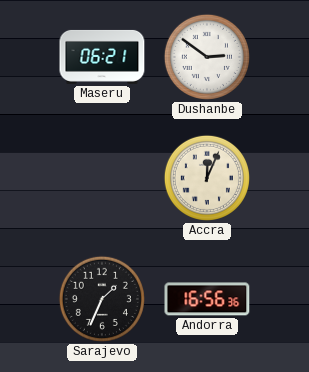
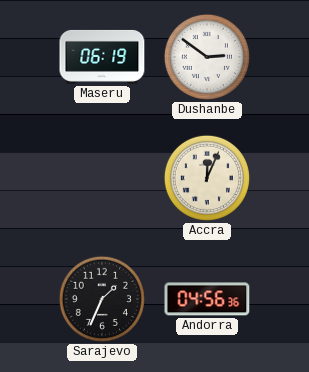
Maseru: 06:21 -> 06:19
Andorra: 16:56 -> 04:56
